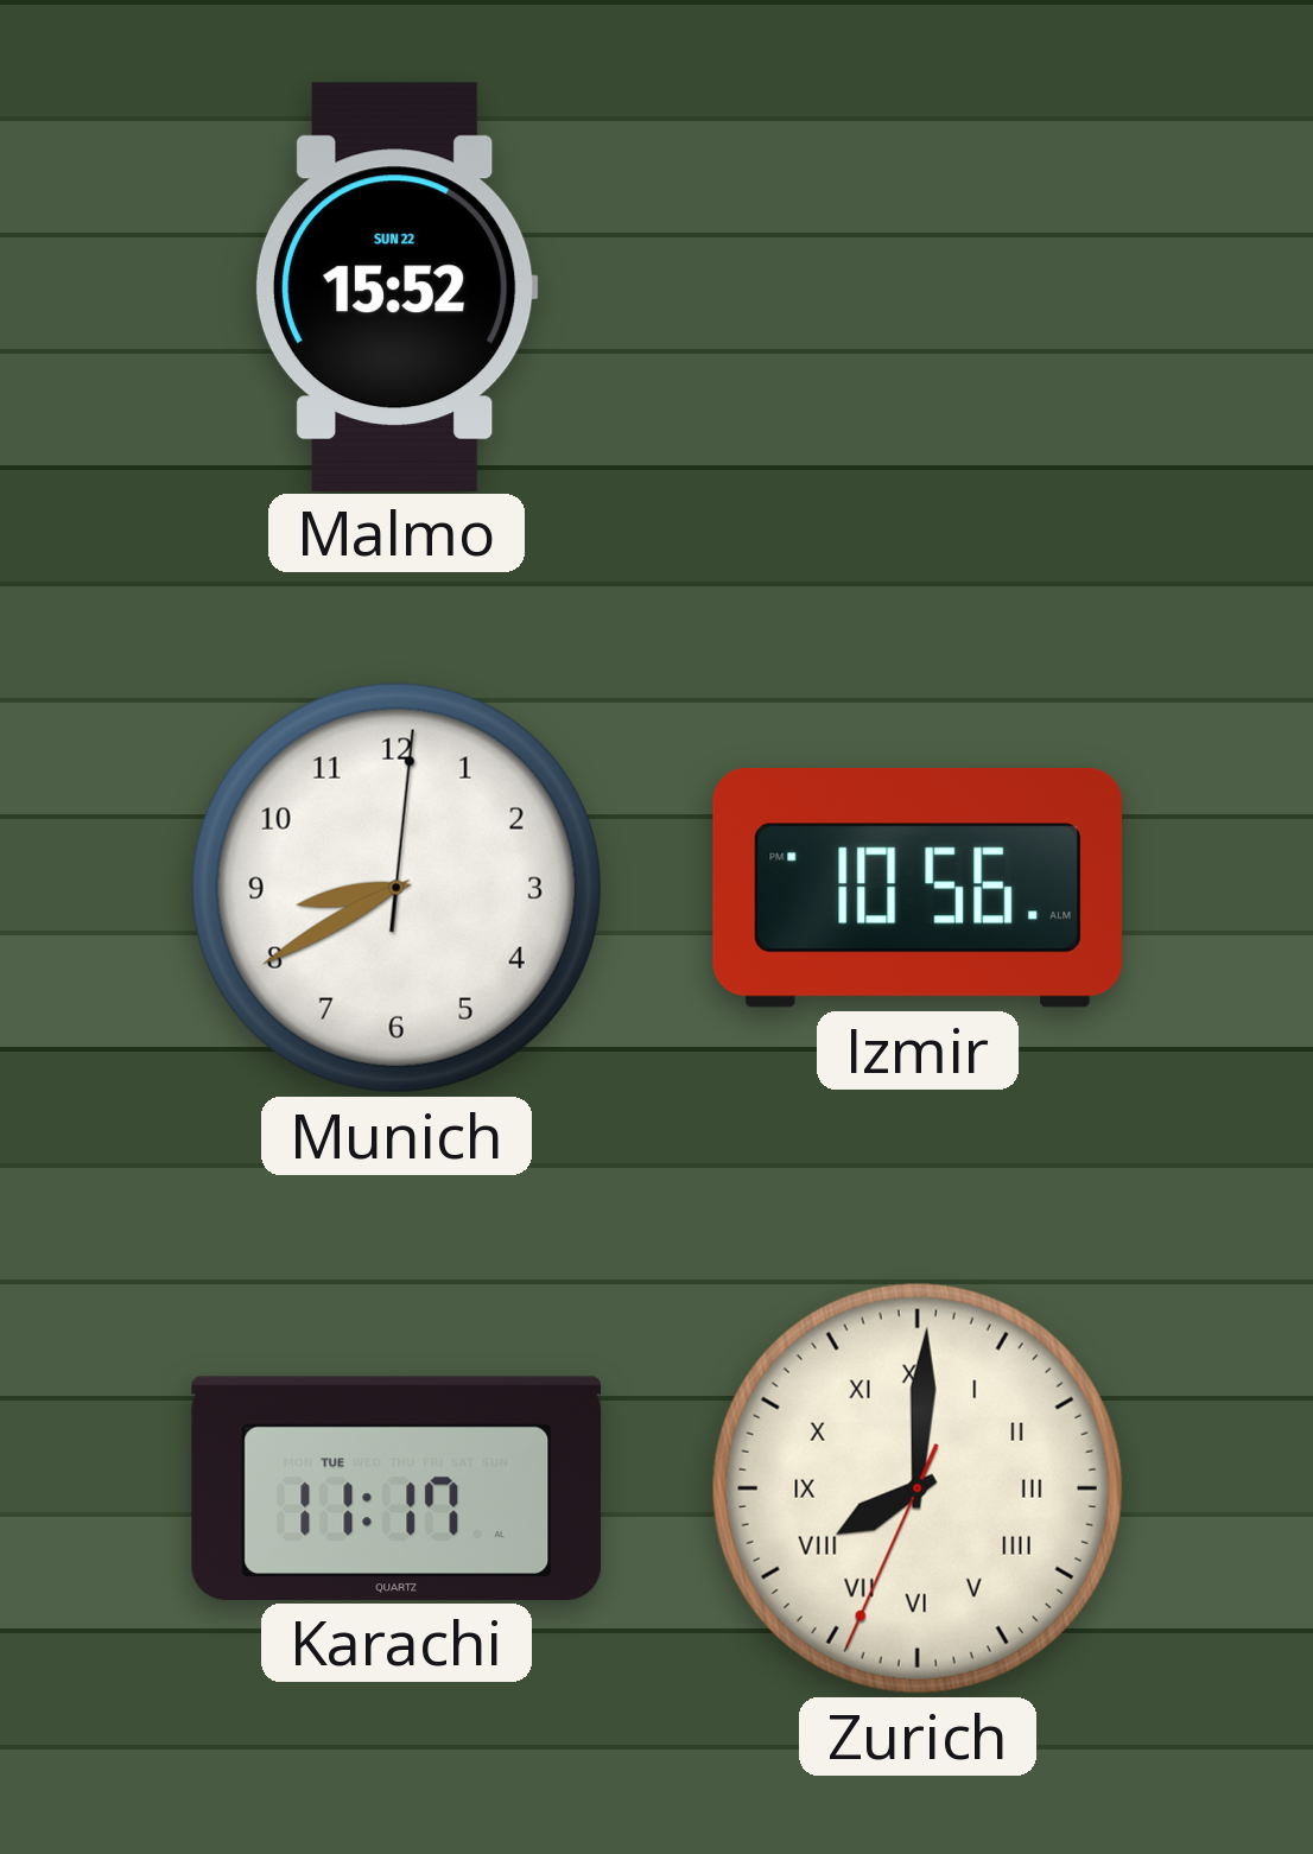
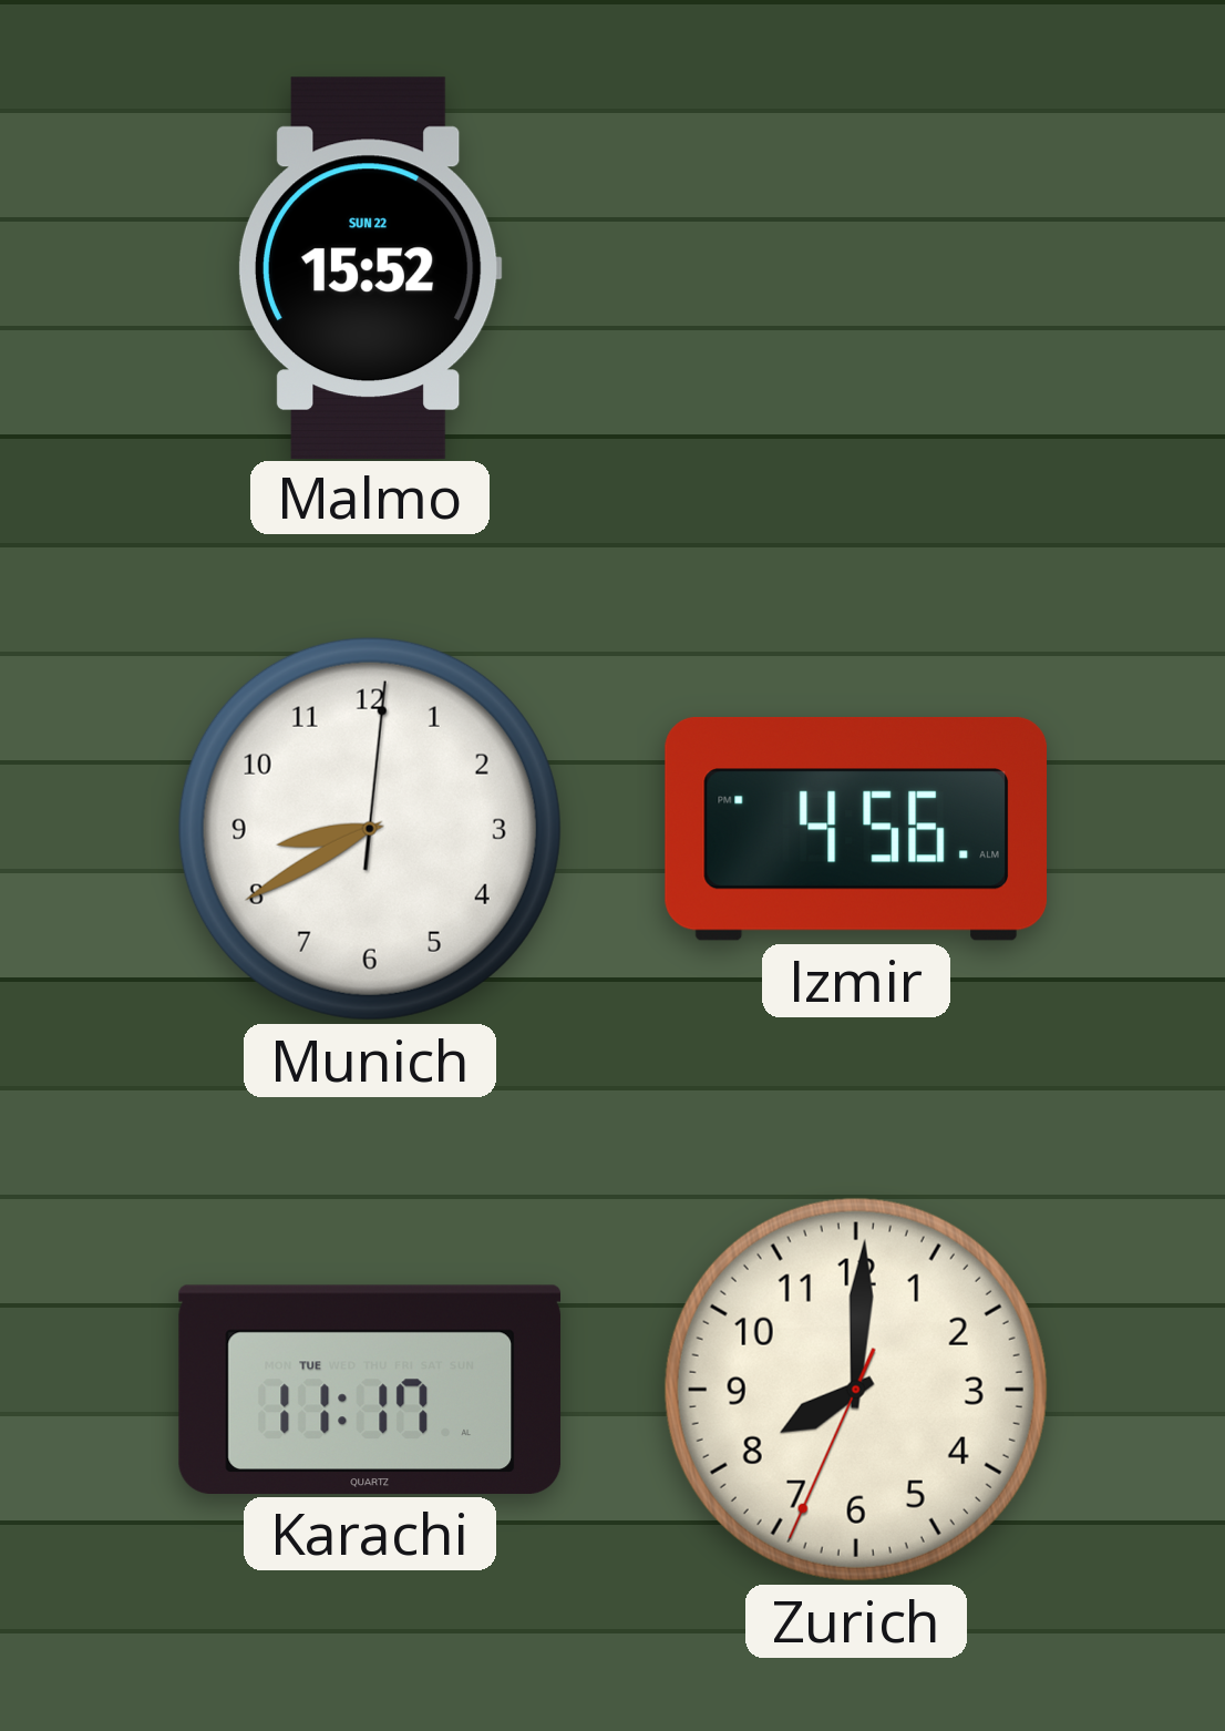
Izmir: 10:56 -> 4:56
Zurich numerals: Roman -> Arabic
